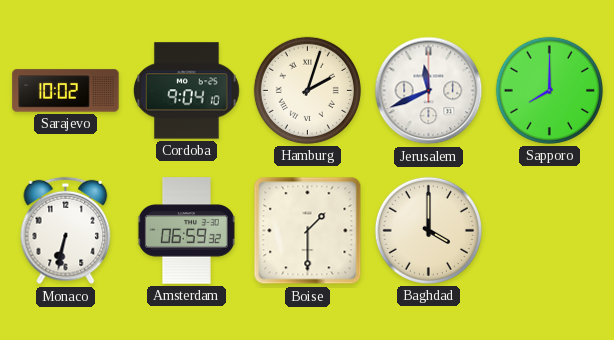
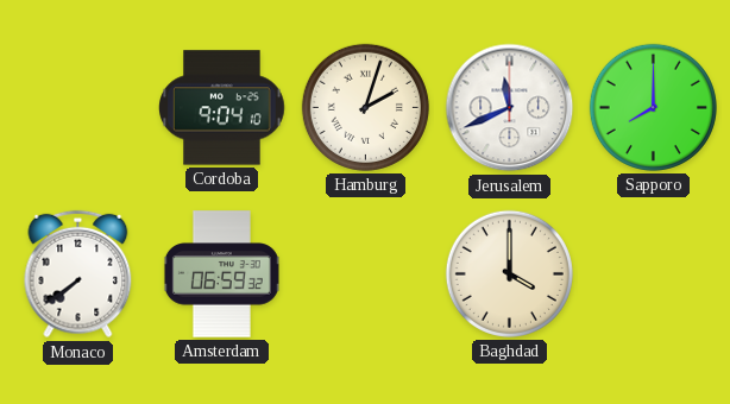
Sarajevo: 10:02 -> none
Monaco: 6:32 -> 7:39
Boise: 1:30 -> none
